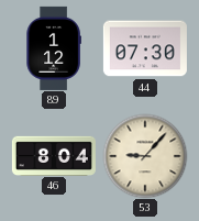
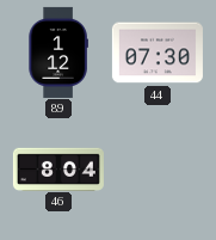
53: 9:07 -> none
